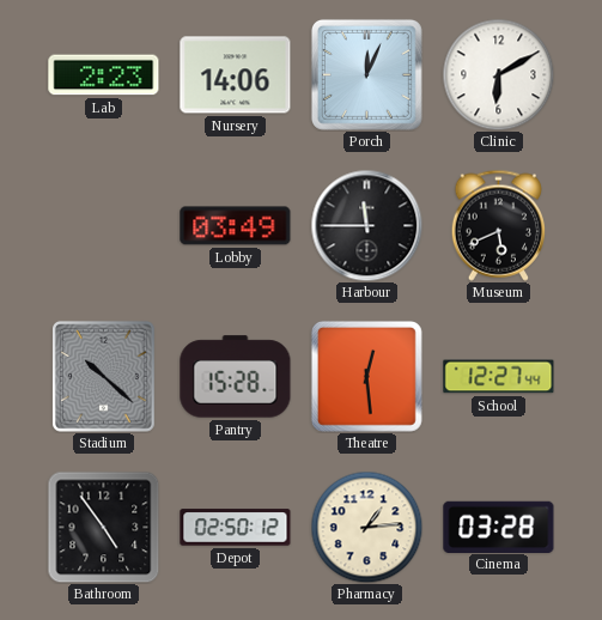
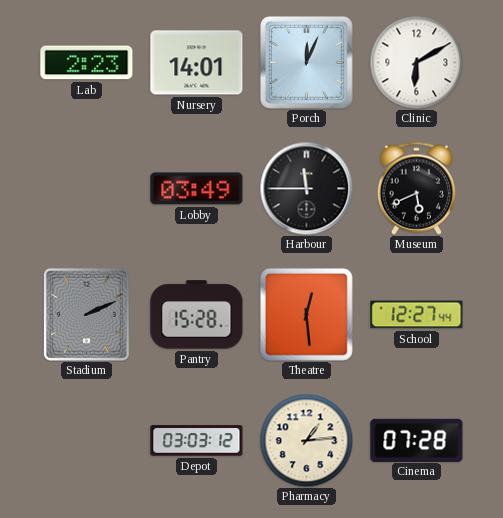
Nursery: 14:06 -> 14:01
Stadium: 10:22 -> 2:11
Bathroom: 4:54 -> none
Depot: 02:50 -> 03:03
Cinema: 03:28 -> 07:28
